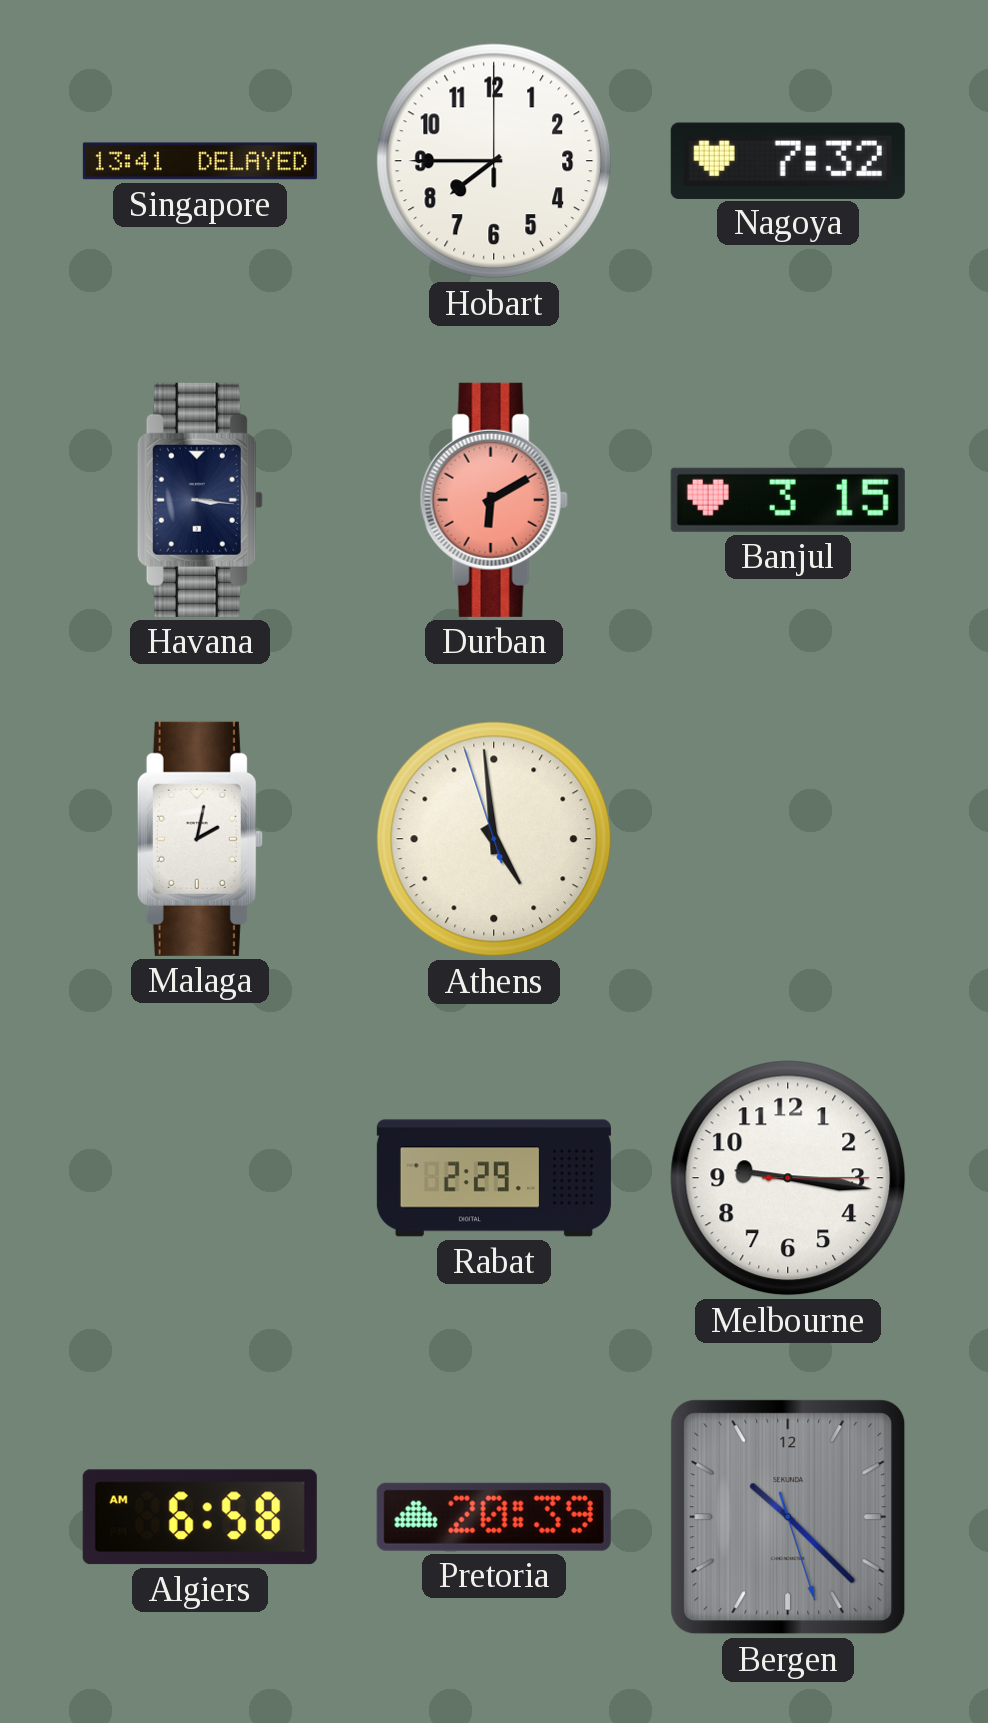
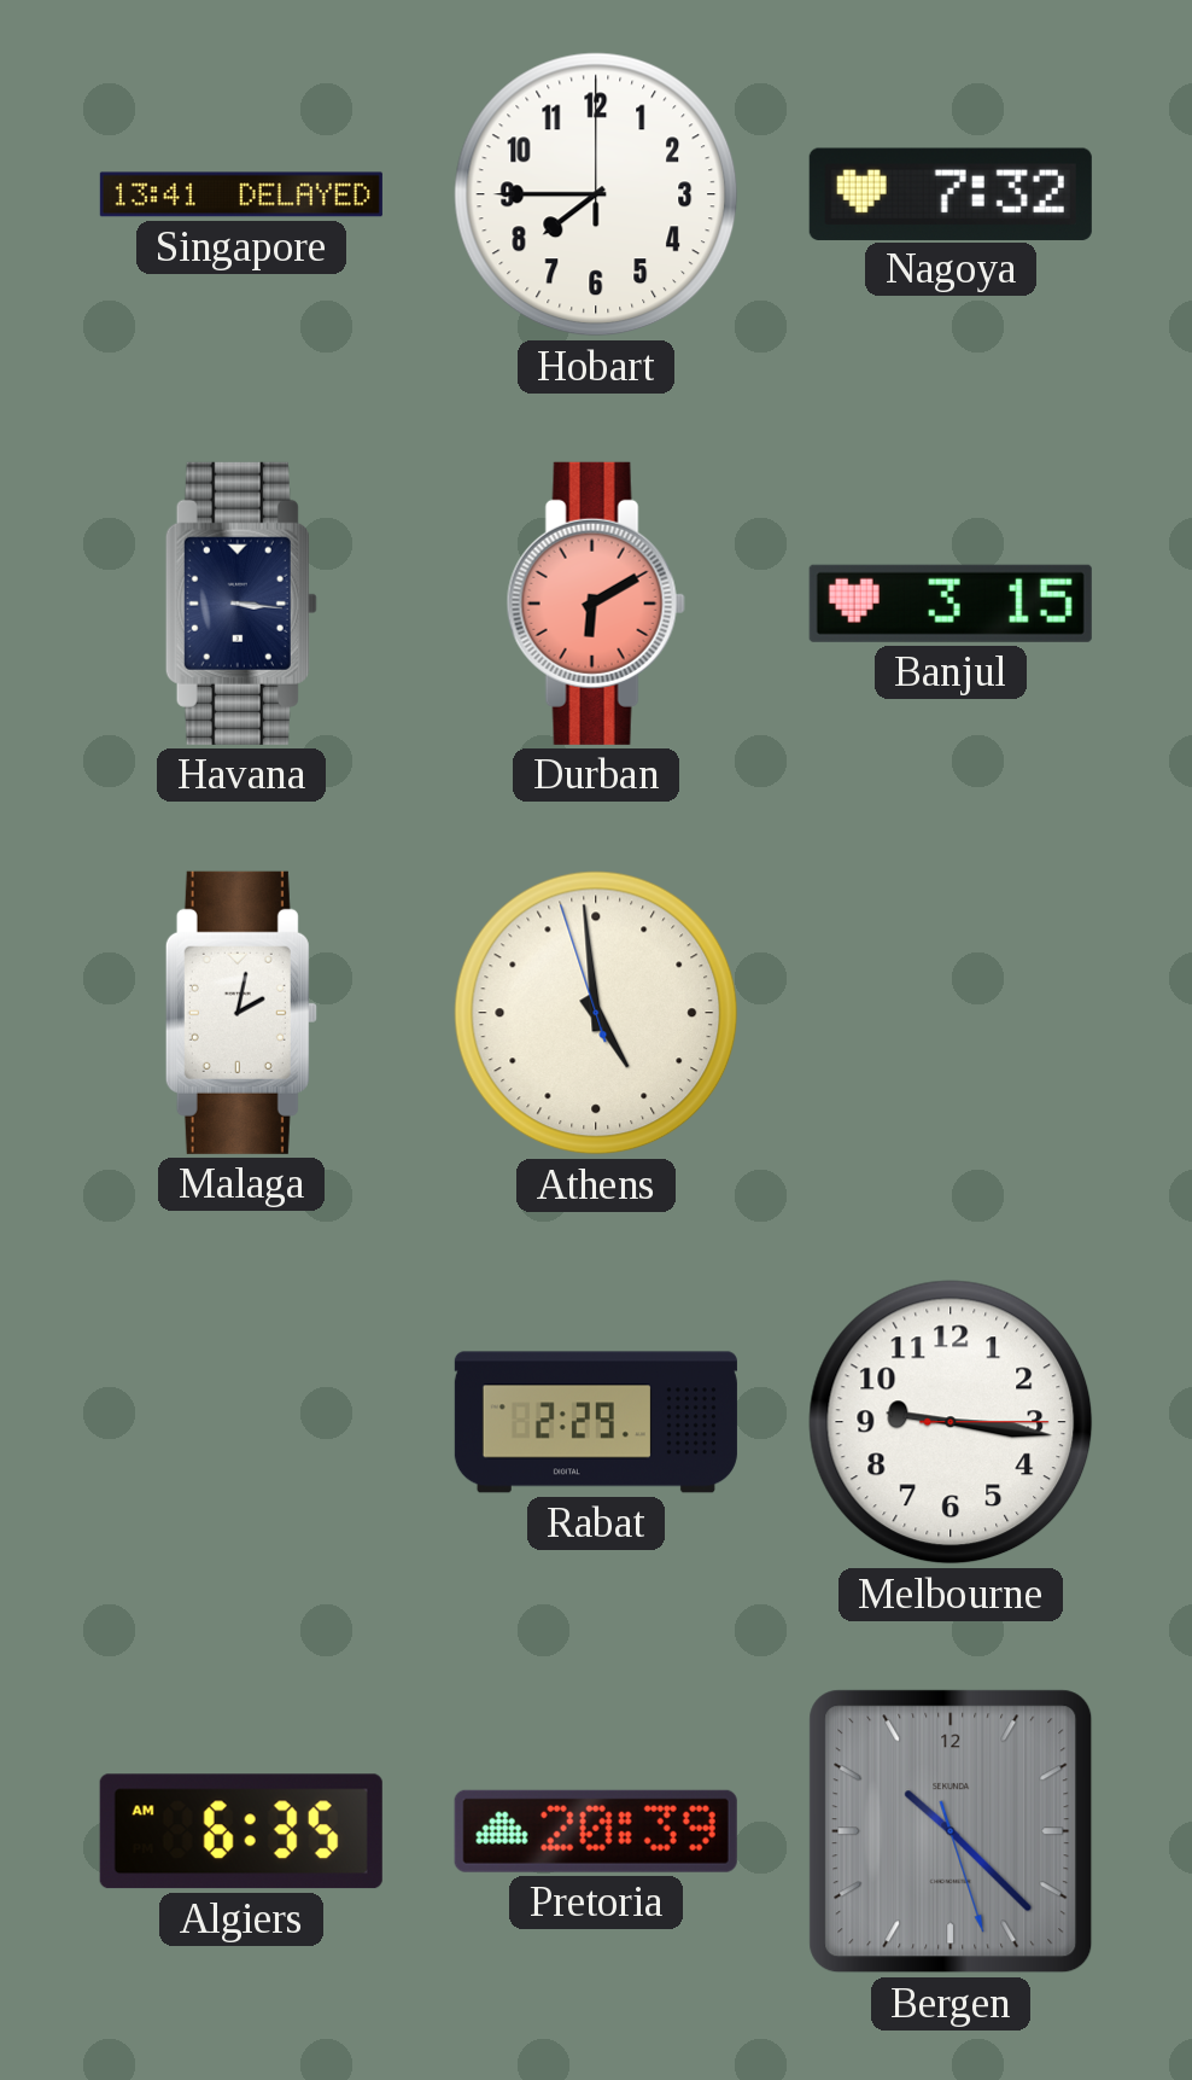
Algiers: 6:58 -> 6:35
